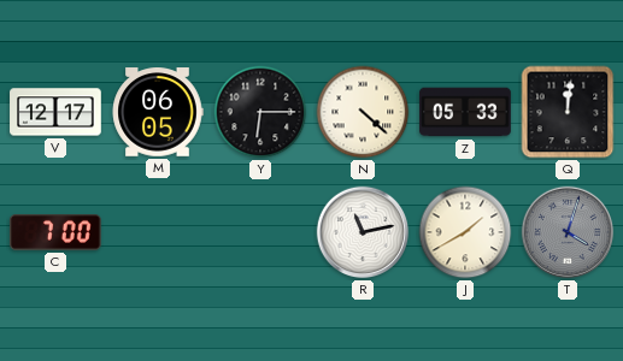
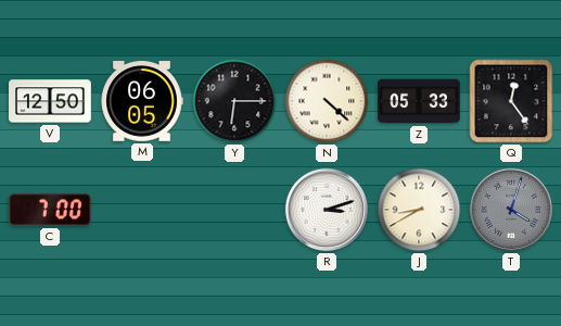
V: 12:17 -> 12:50
Q: 12:01 -> 12:24
R: 11:13 -> 3:12
J: 1:40 -> 8:40
